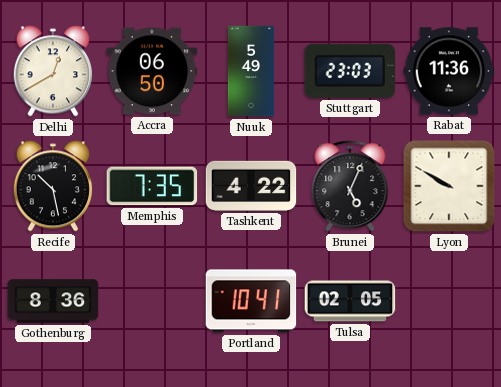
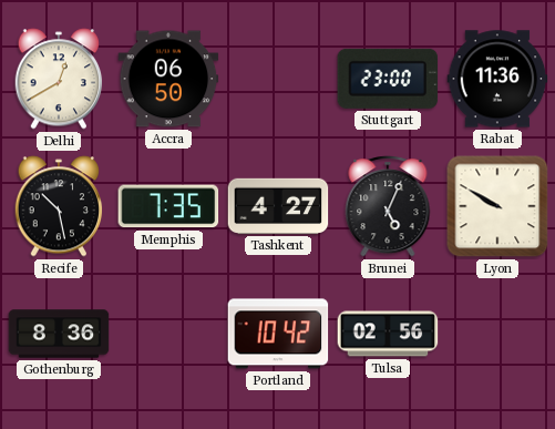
Nuuk: 5:49 -> none
Stuttgart: 23:03 -> 23:00
Tashkent: 4:22 -> 4:27
Portland: 10:41 -> 10:42
Tulsa: 02:05 -> 02:56
